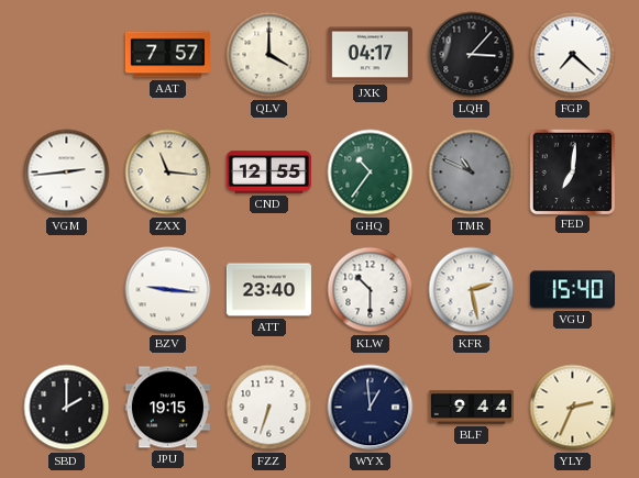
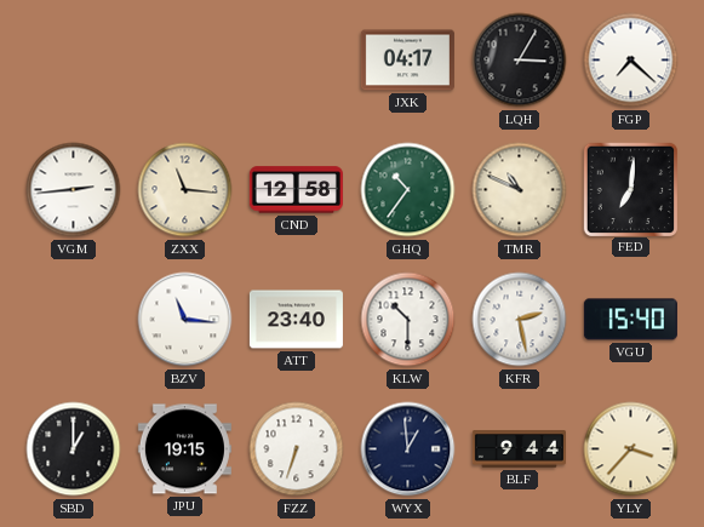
AAT: 7:57 -> none
QLV: 4:00 -> none
LQH: 3:07 -> 3:05
CND: 12:55 -> 12:58
TMR dial: grey -> cream
BZV: 9:16 -> 11:16
SBD: 2:00 -> 1:00
YLY: 2:34 -> 3:37
